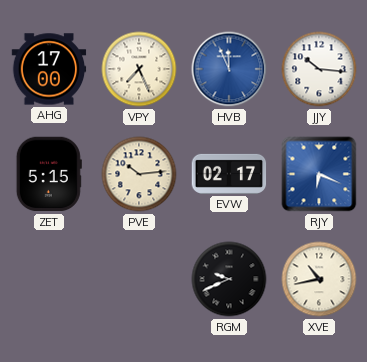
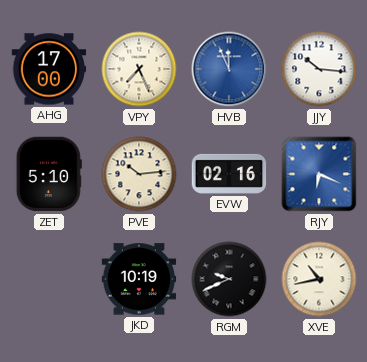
ZET: 5:15 -> 5:10
EVW: 02:17 -> 02:16
JKD: none -> 10:19
